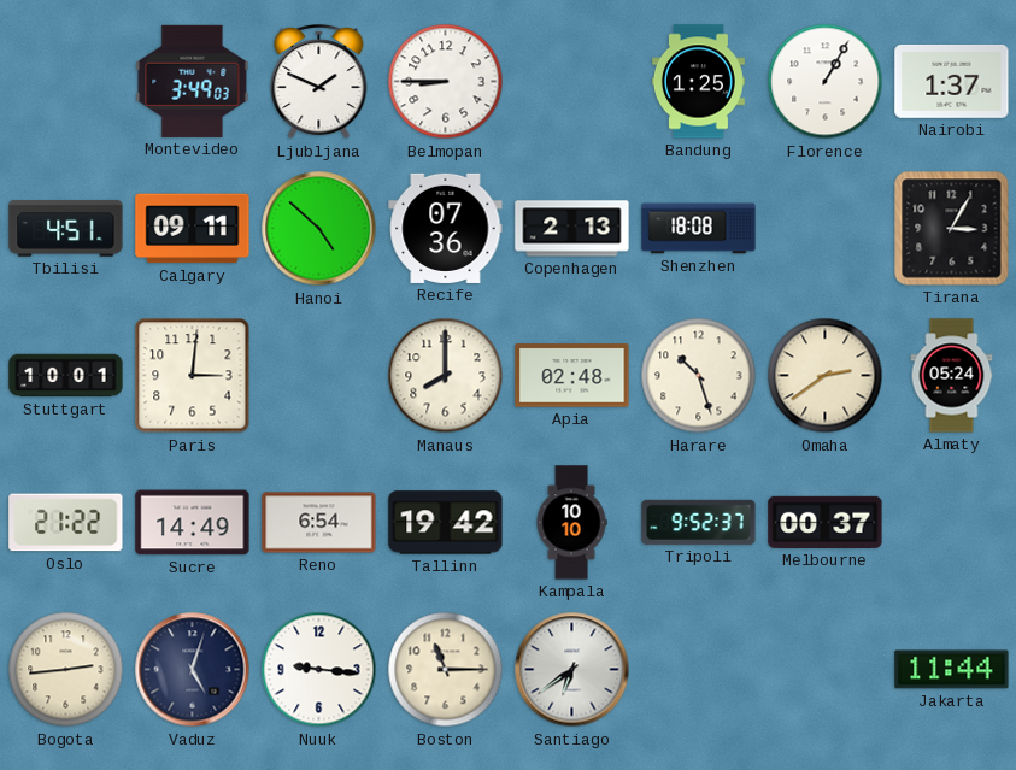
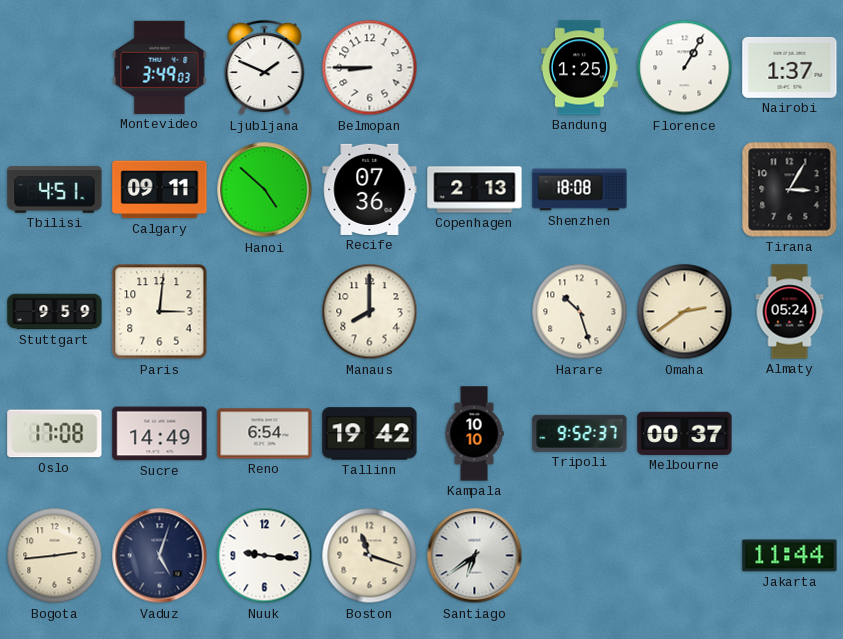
Stuttgart: 10:01 -> 9:59
Apia: 02:48 -> none
Oslo: 21:22 -> 17:08
Boston: 11:15 -> 11:18
